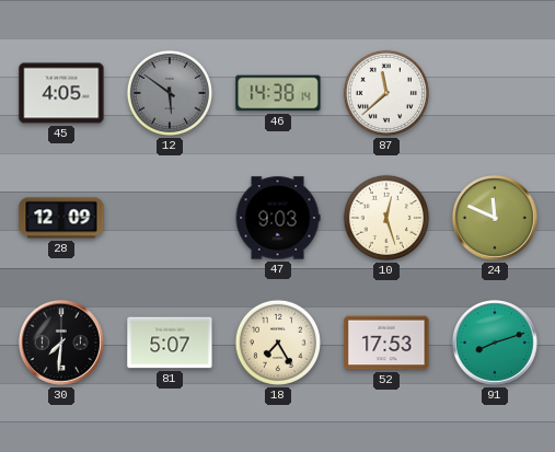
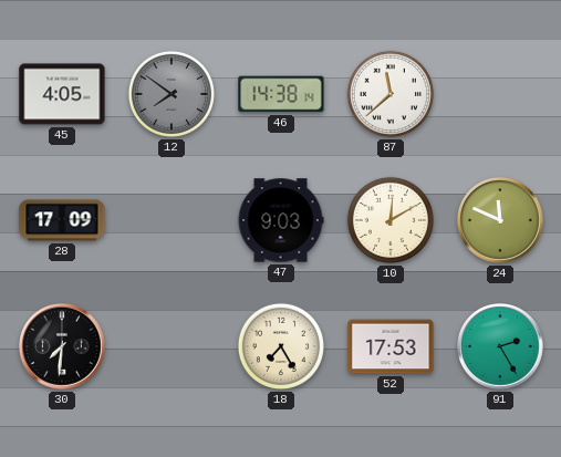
12: 5:51 -> 7:51
28: 12:09 -> 17:09
10: 12:27 -> 12:10
81: 5:07 -> none
91: 8:12 -> 2:25
